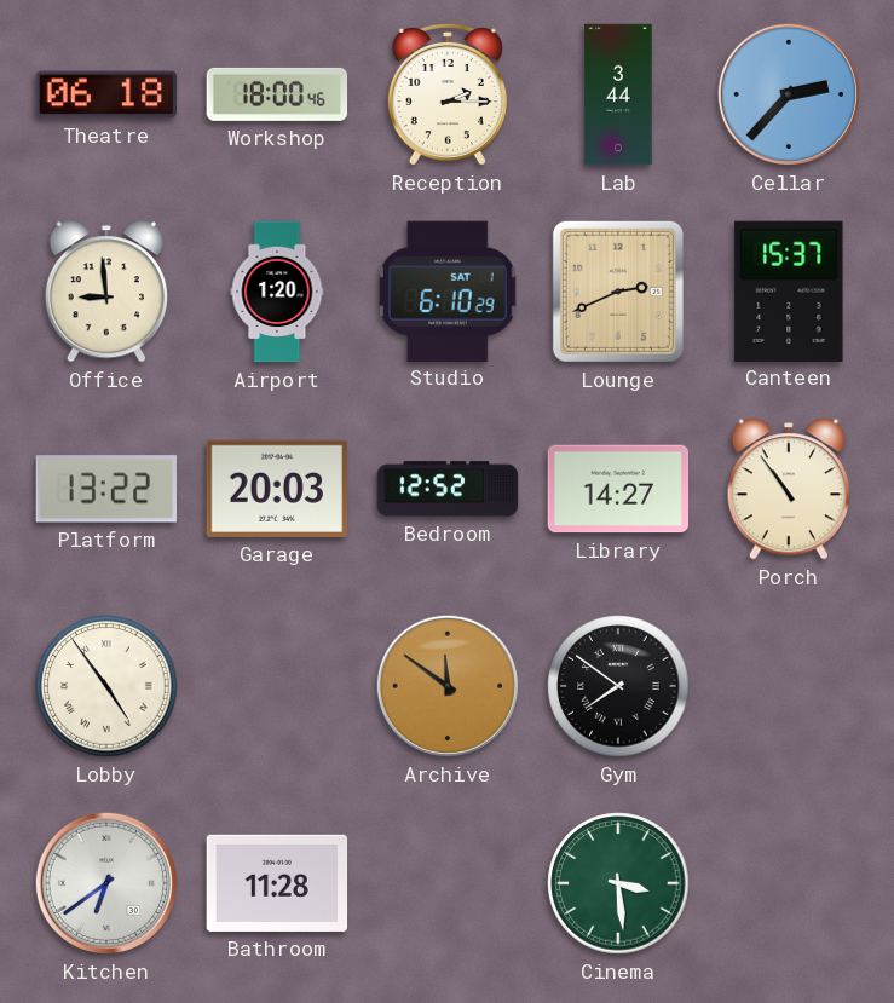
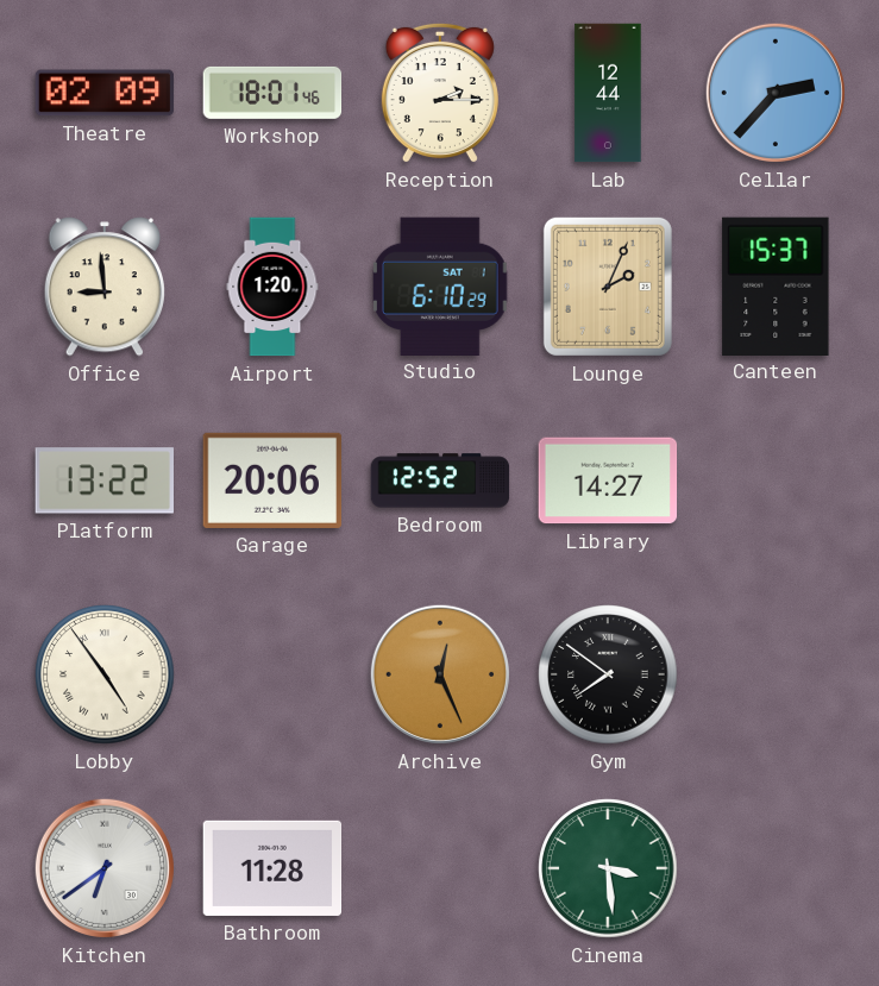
Theatre: 06:18 -> 02:09
Workshop: 18:00 -> 18:01
Lab: 3:44 -> 12:44
Lounge: 2:41 -> 2:04
Garage: 20:03 -> 20:06
Porch: 10:54 -> none
Archive: 11:51 -> 12:26
